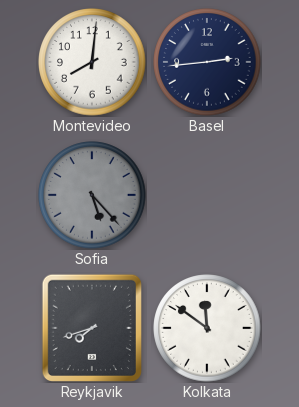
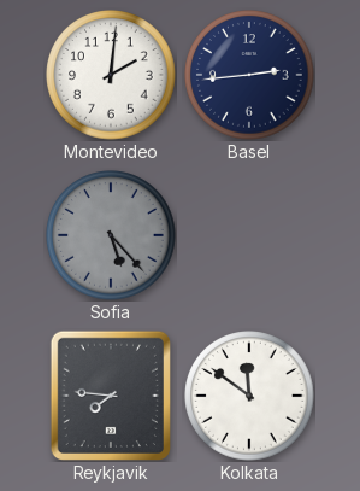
Montevideo: 8:01 -> 2:01
Reykjavik: 7:42 -> 7:46
